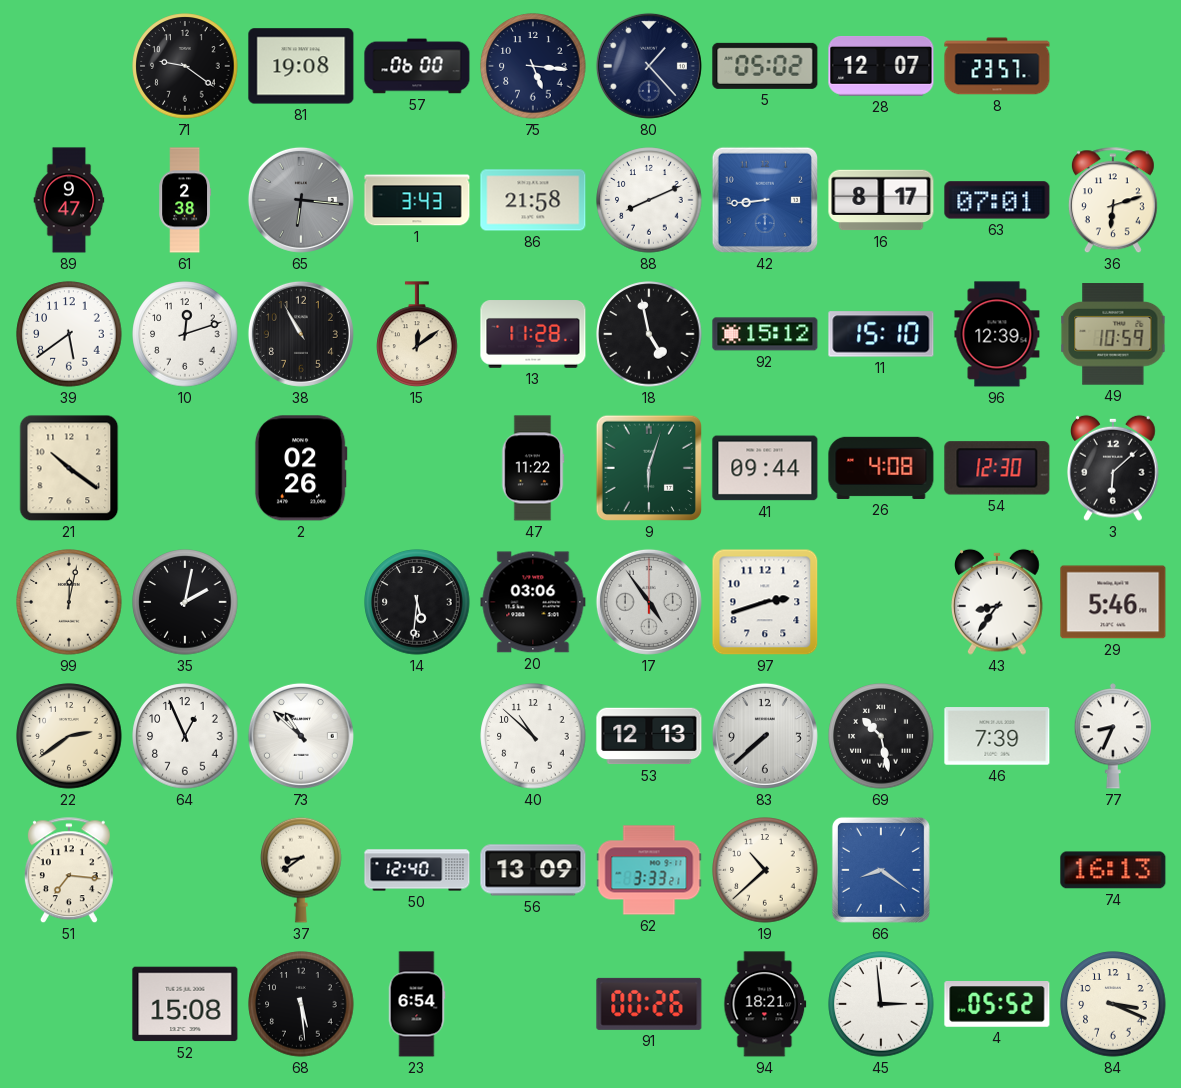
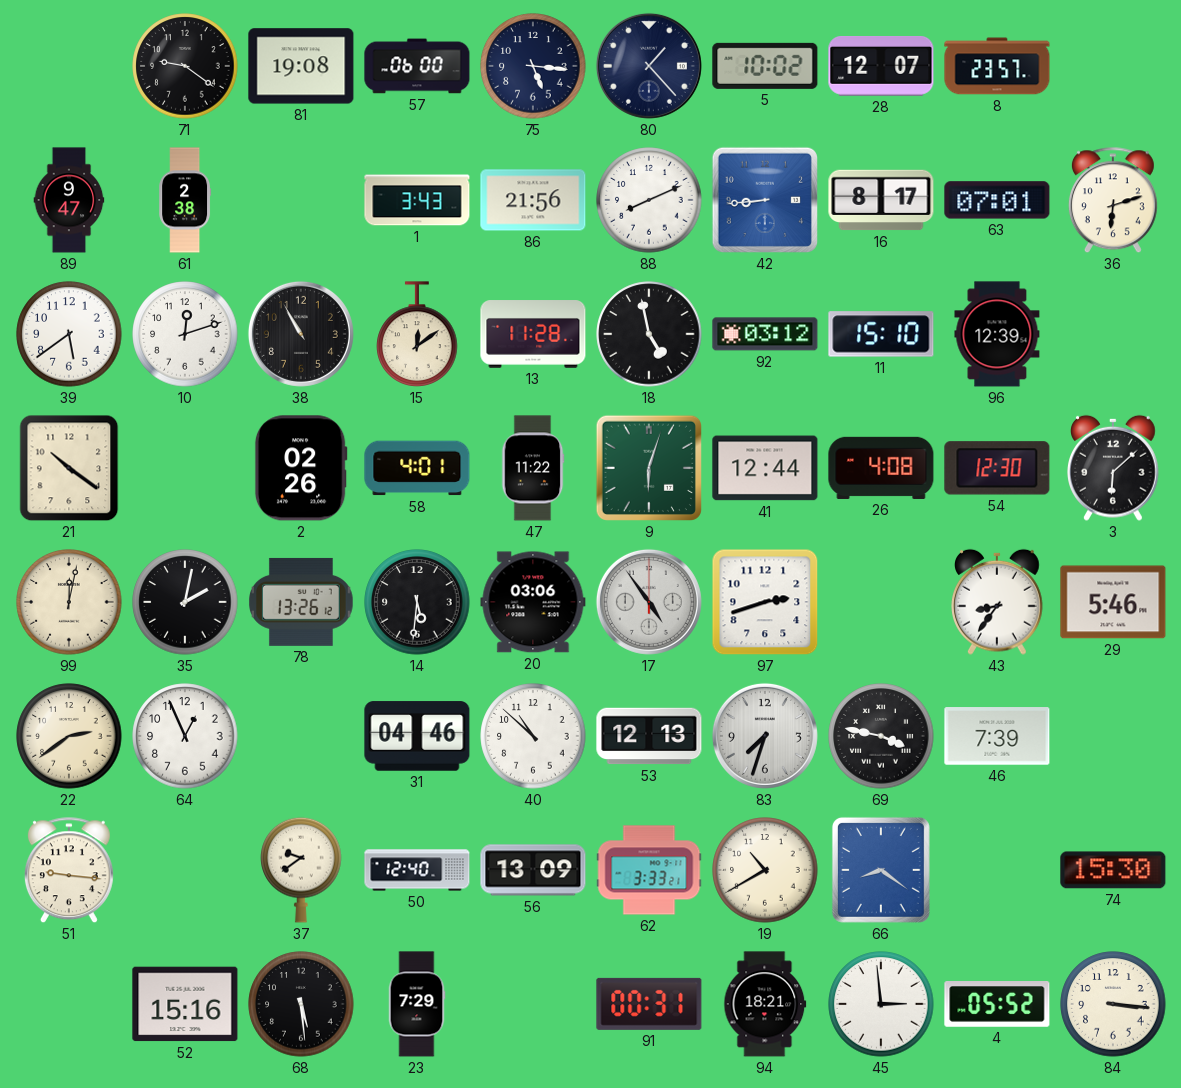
5: 05:02 -> 10:02
65: 6:16 -> none
86: 21:58 -> 21:56
92: 15:12 -> 03:12
49: 10:59 -> none
58: none -> 4:01
41: 09:44 -> 12:44
78: none -> 13:26
73: 10:52 -> none
31: none -> 04:46
83: 7:38 -> 7:33
69: 10:28 -> 3:47
77: 8:34 -> none
51: 7:16 -> 9:16
37: 8:39 -> 9:39
19: 10:38 -> 10:40
74: 16:13 -> 15:30
52: 15:08 -> 15:16
23: 6:54 -> 7:29
91: 00:26 -> 00:31
84: 3:19 -> 3:16
